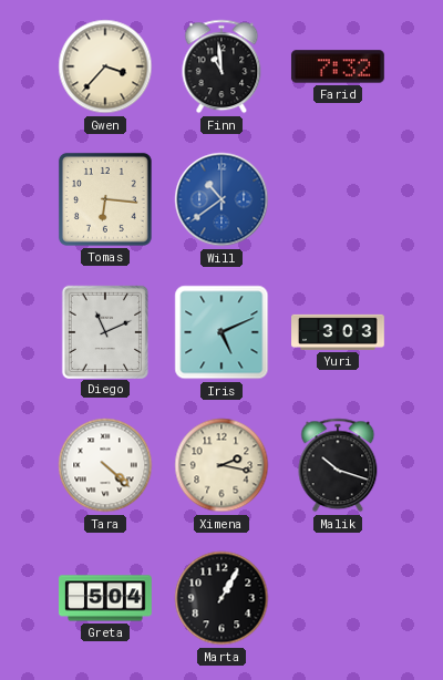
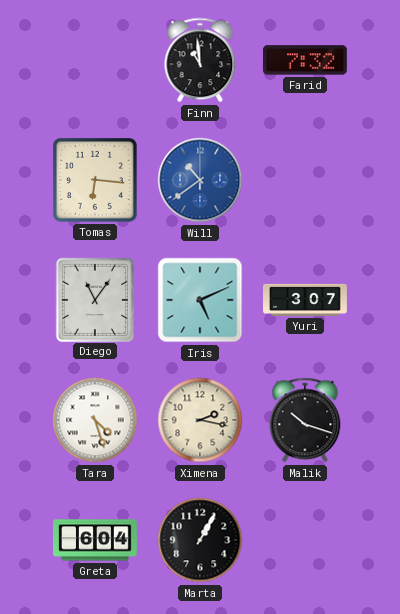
Gwen: 3:37 -> none
Diego: 11:11 -> 11:06
Yuri: 3:03 -> 3:07
Tara: 4:22 -> 4:27
Greta: 5:04 -> 6:04
